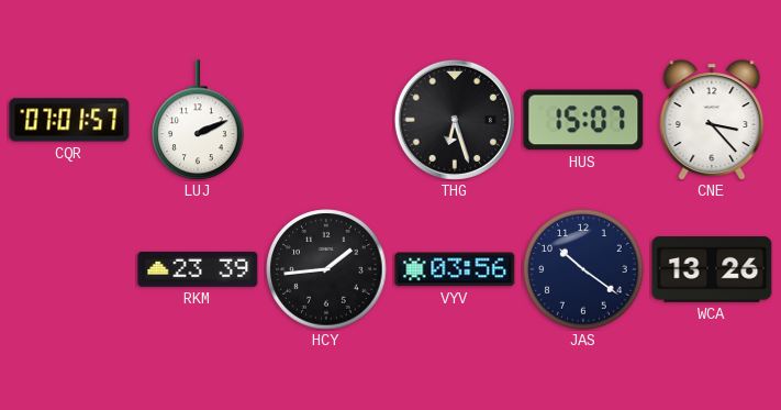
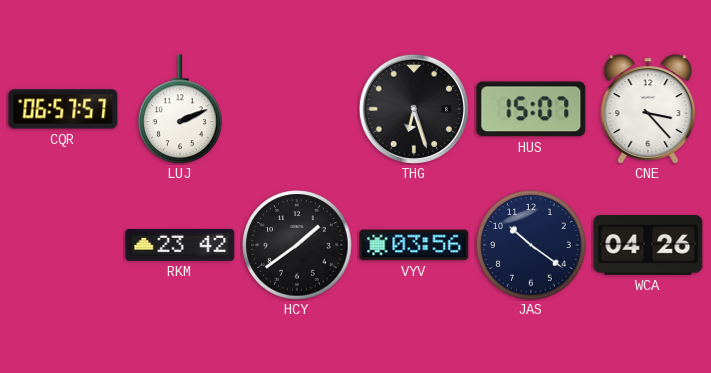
CQR: 07:01 -> 06:57
RKM: 23:39 -> 23:42
HCY: 1:44 -> 1:39
WCA: 13:26 -> 04:26
